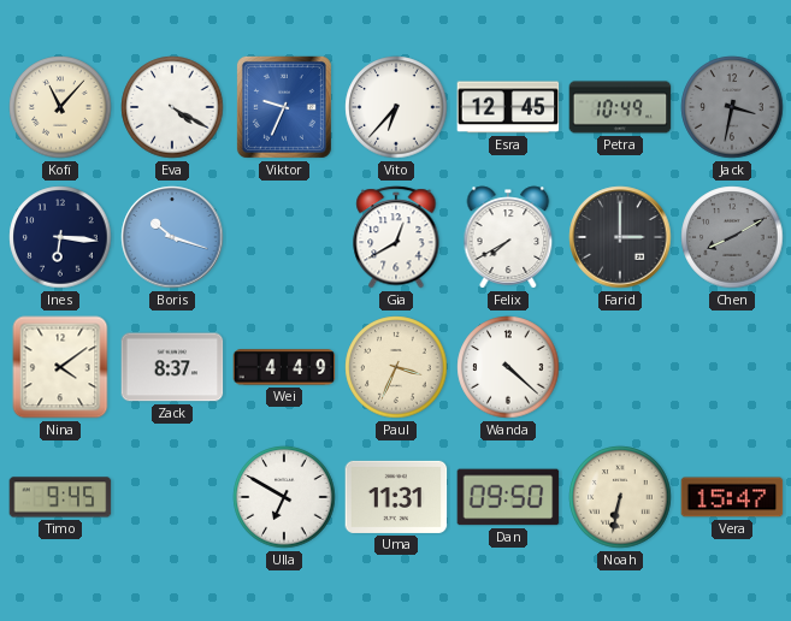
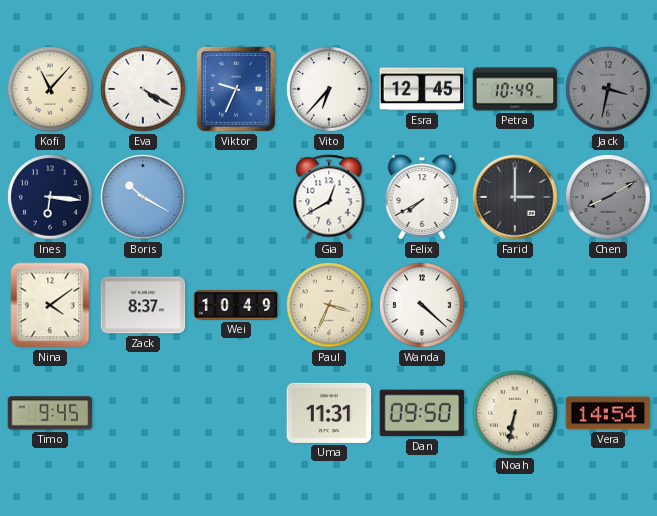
Boris: 10:18 -> 10:20
Wei: 4:49 -> 10:49
Ulla: 6:50 -> none
Vera: 15:47 -> 14:54
